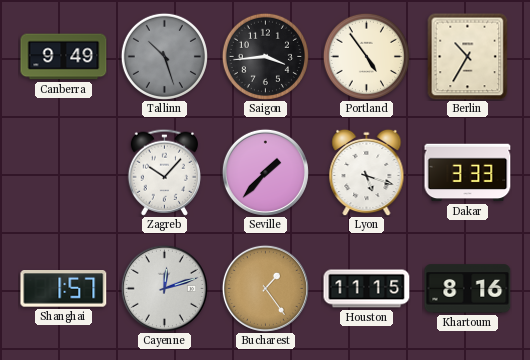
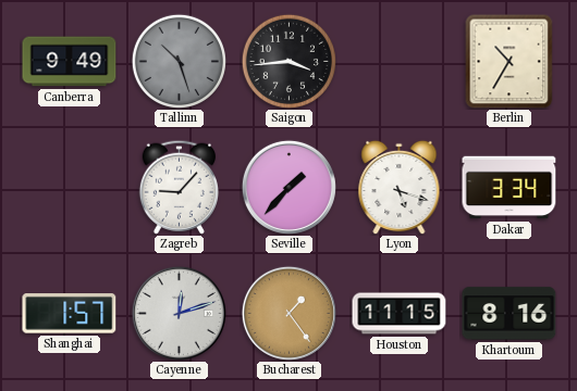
Portland: 4:54 -> none
Zagreb: 10:07 -> 9:07
Dakar: 3:33 -> 3:34
